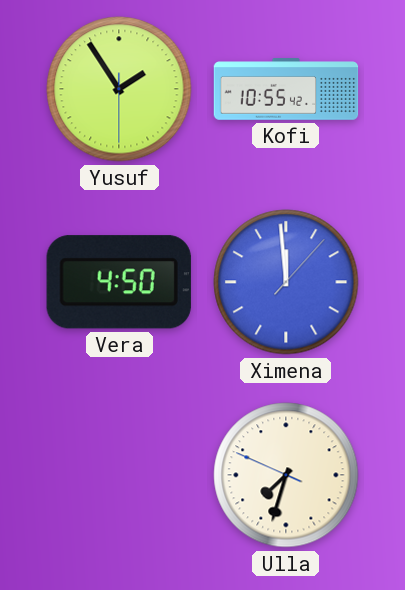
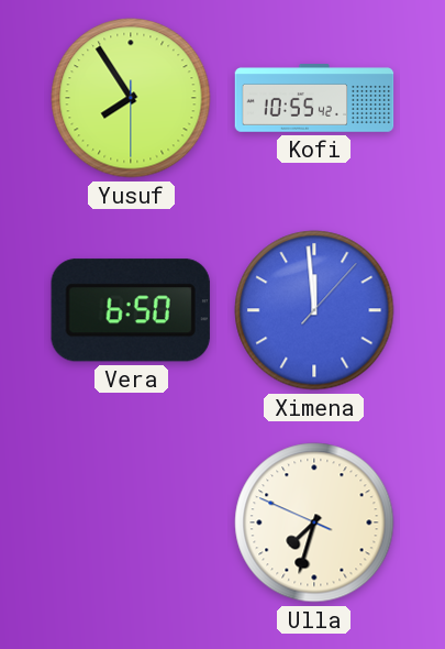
Yusuf: 1:54 -> 7:54
Vera: 4:50 -> 6:50
